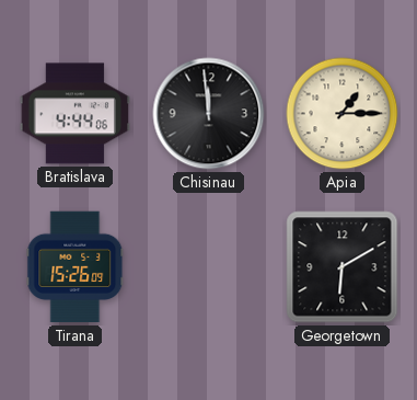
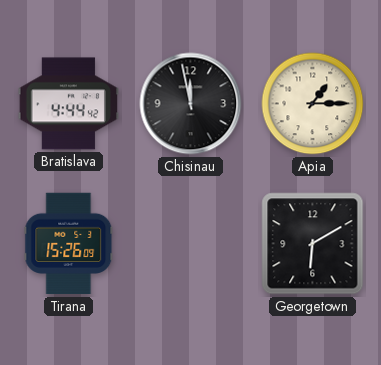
Bratislava: 4:44:06 -> 4:44:42
Chisinau: 11:59 -> 11:58
